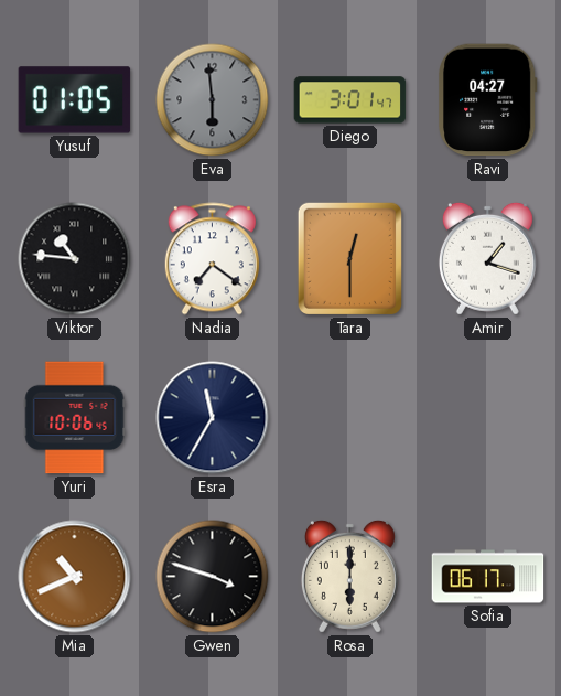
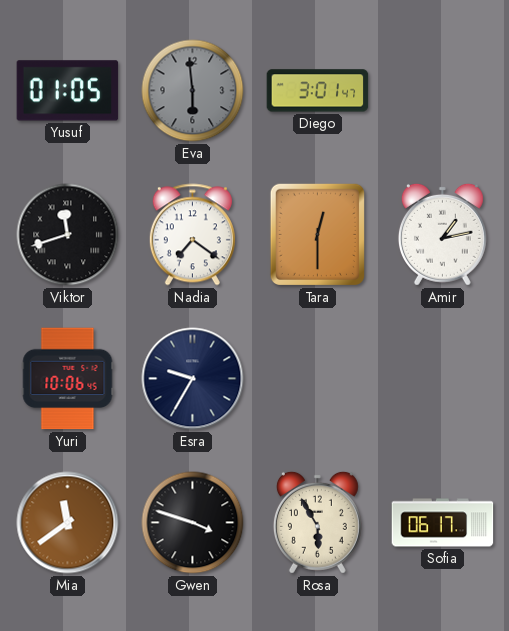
Ravi: 04:27 -> none
Viktor: 10:46 -> 11:42
Amir: 1:18 -> 1:13
Esra: 11:35 -> 9:35
Mia: 10:41 -> 11:39
Rosa: 6:00 -> 5:55
